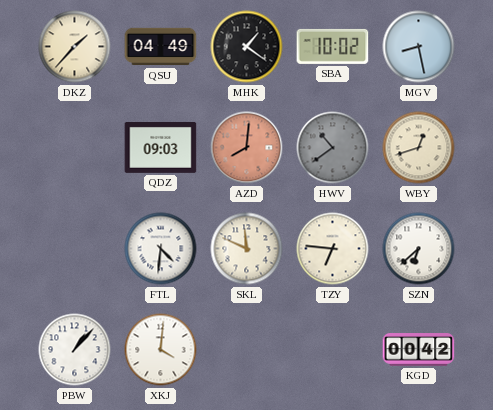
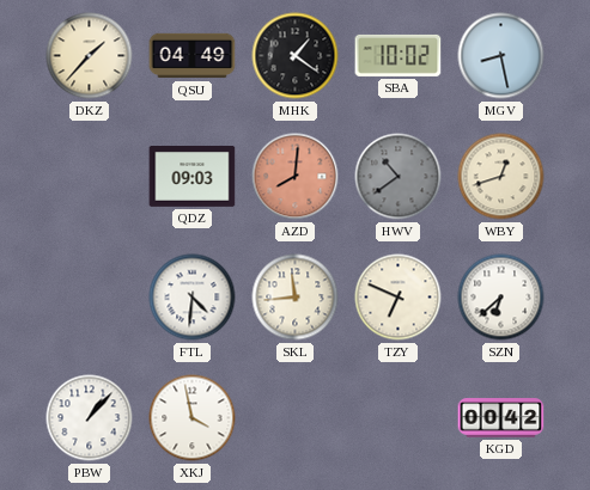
SKL: 11:49 -> 11:44
TZY: 6:46 -> 6:49
XKJ: 4:01 -> 3:58
